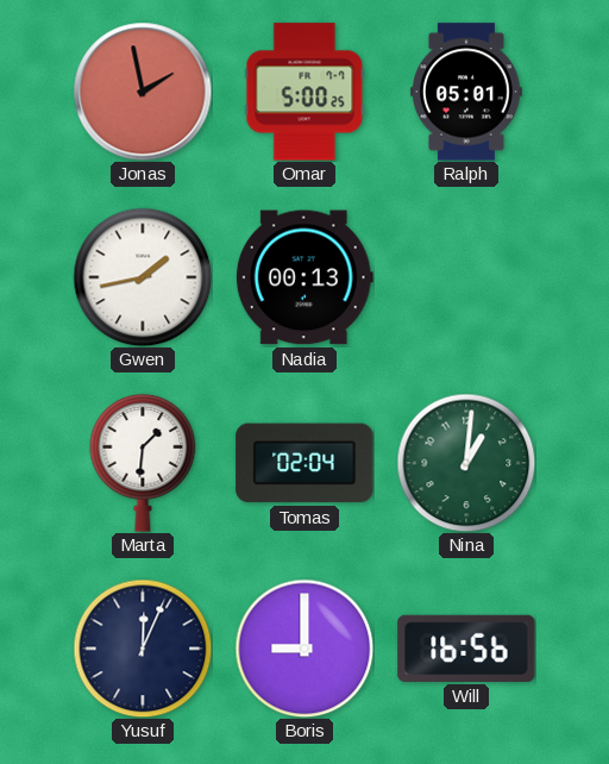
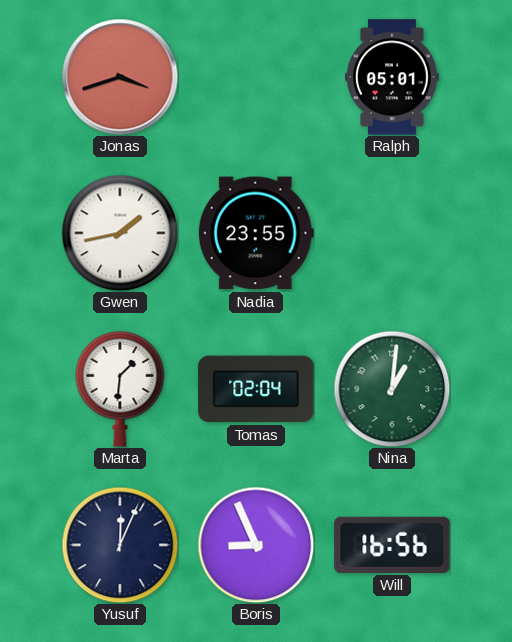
Jonas: 1:58 -> 3:42
Omar: 5:00 -> none
Nadia: 00:13 -> 23:55
Boris: 9:00 -> 8:56
